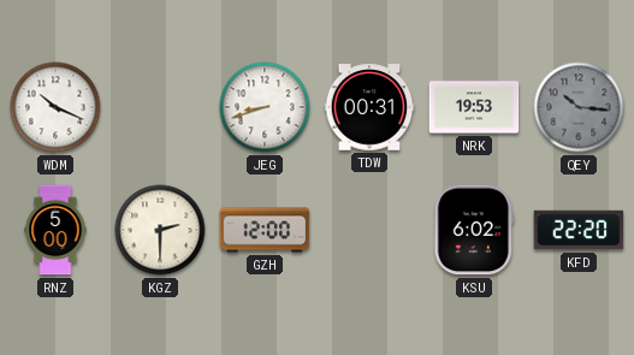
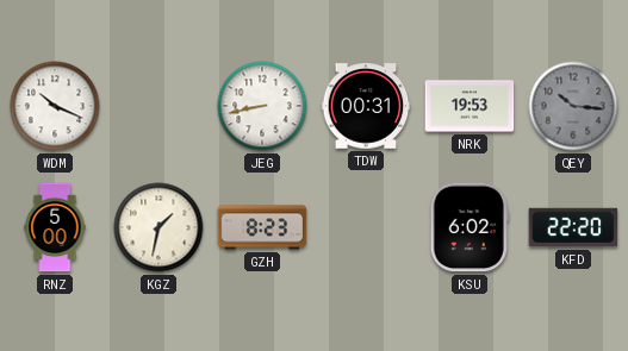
JEG: 8:42 -> 8:43
KGZ: 2:30 -> 1:32
GZH: 12:00 -> 8:23
